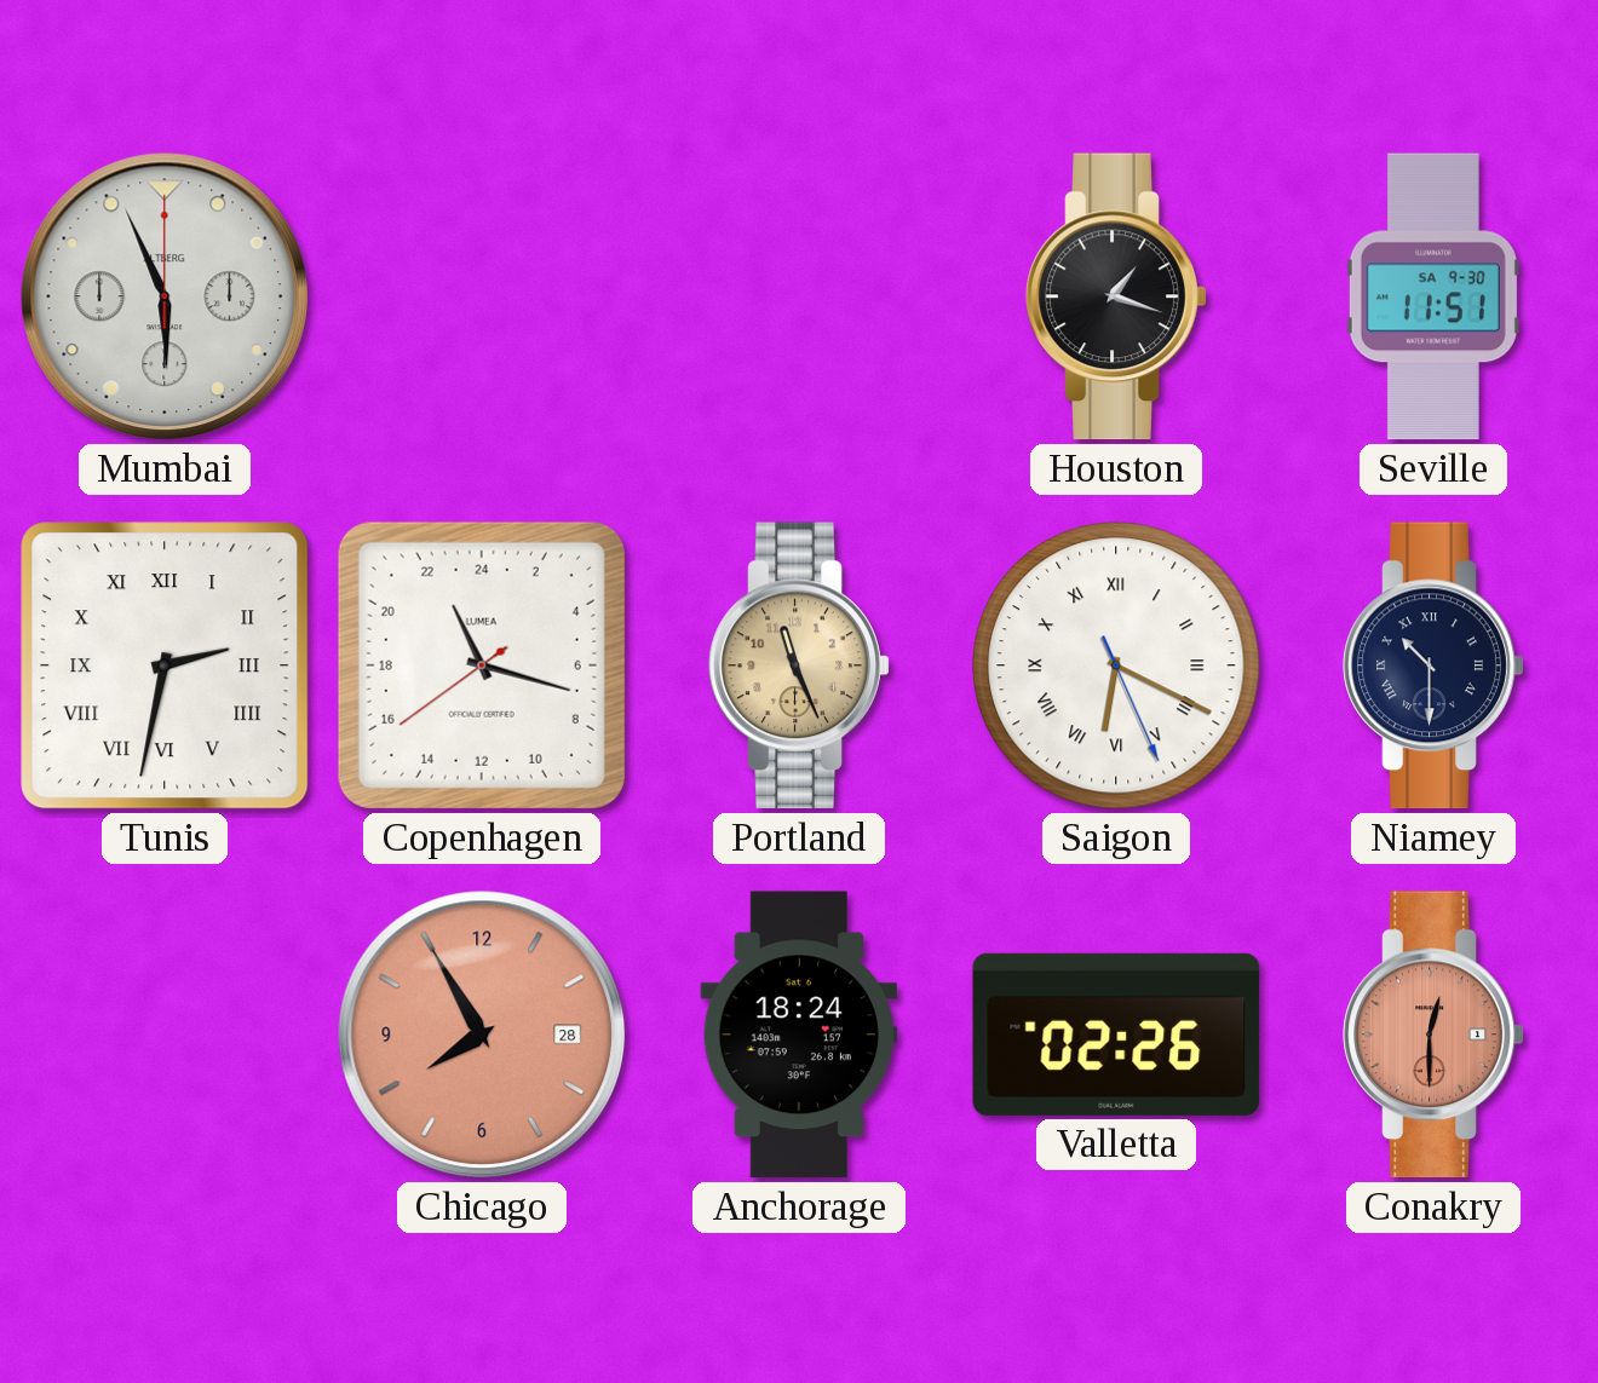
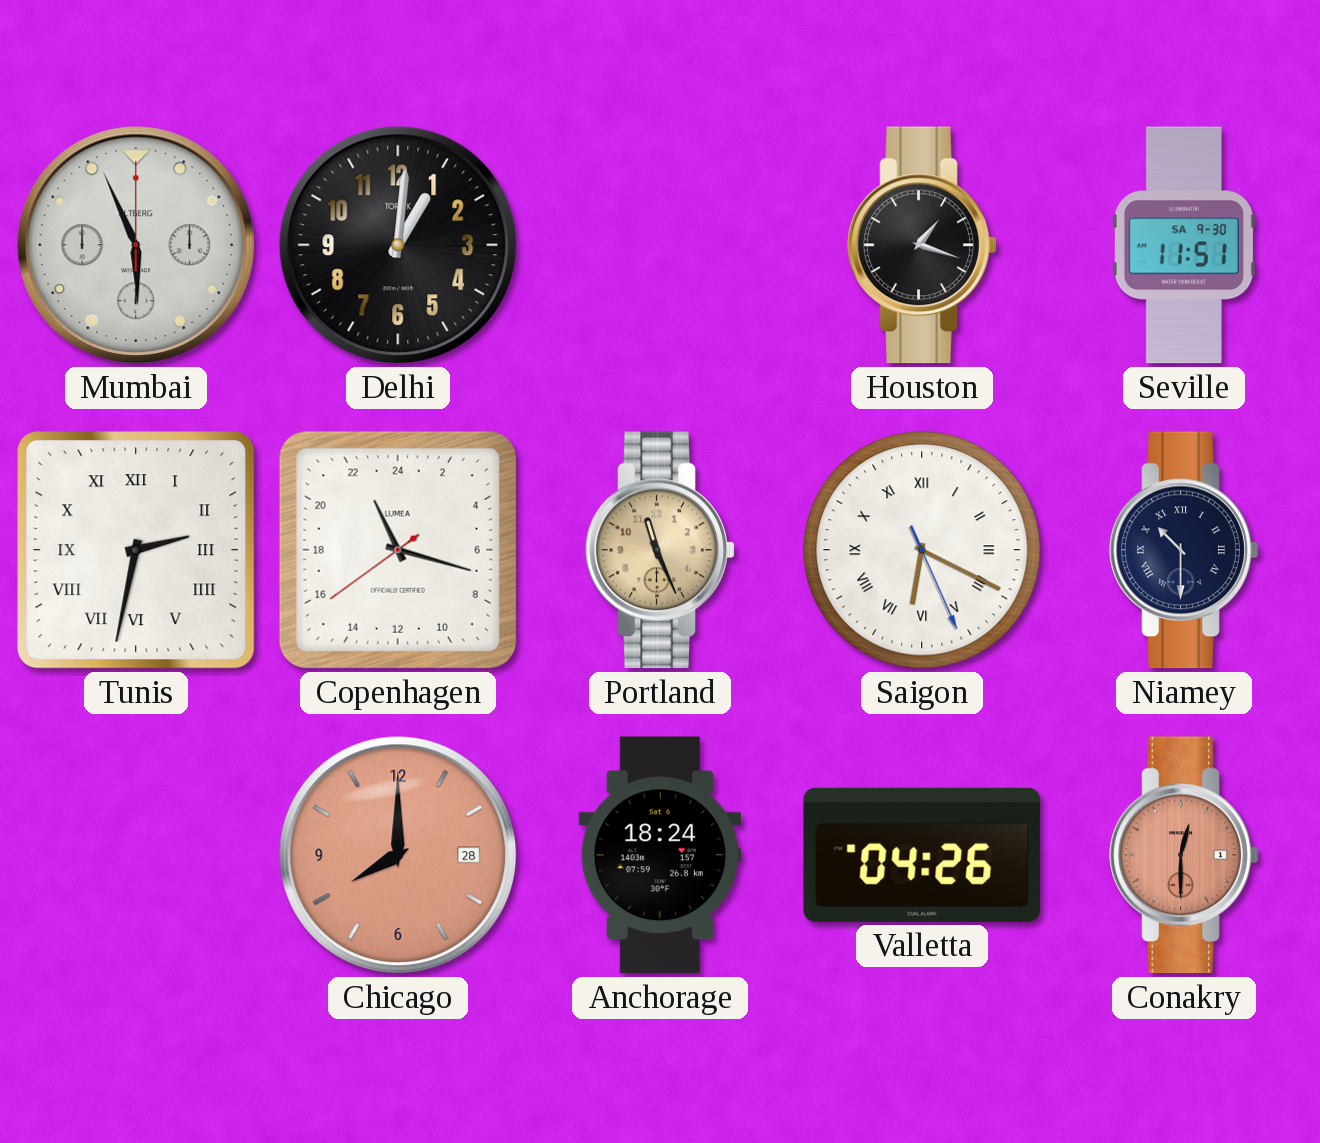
Delhi: none -> 1:01
Chicago: 7:55 -> 8:00
Valletta: 02:26 -> 04:26
